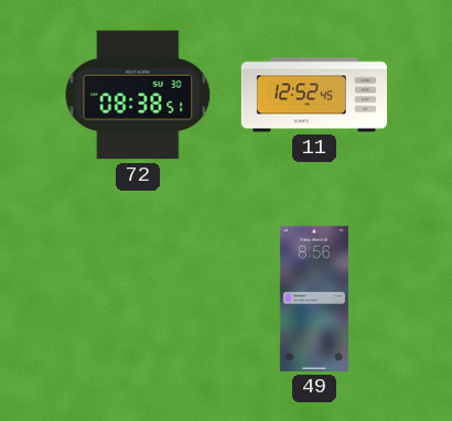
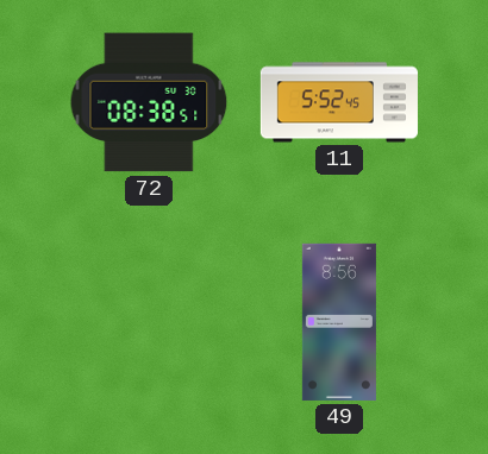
11: 12:52 -> 5:52
